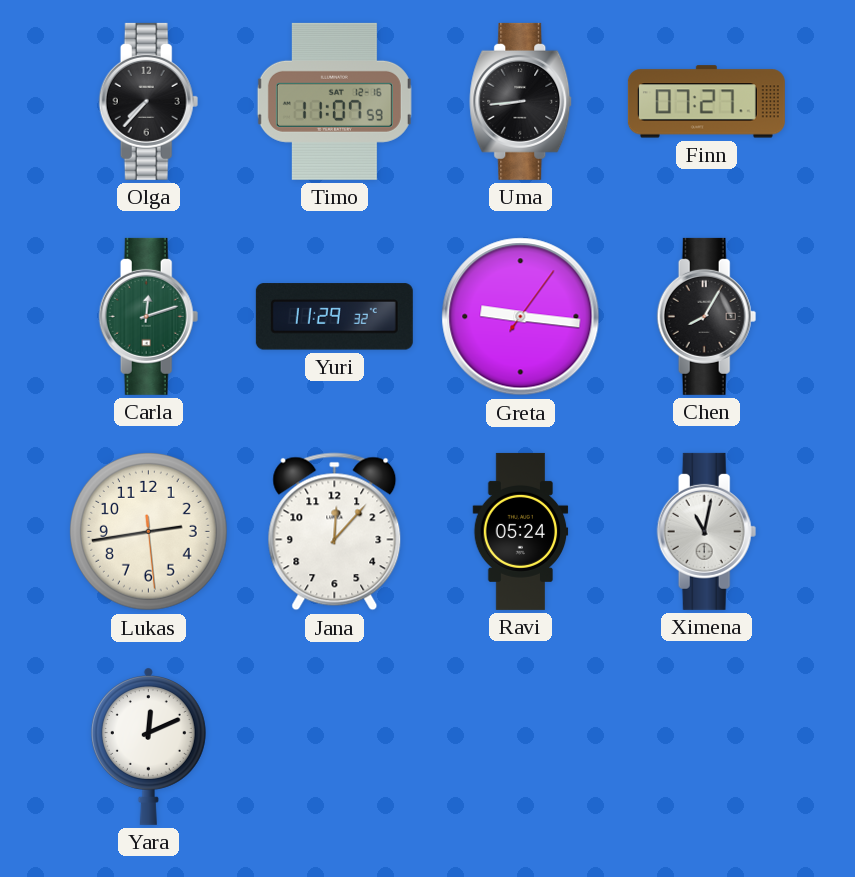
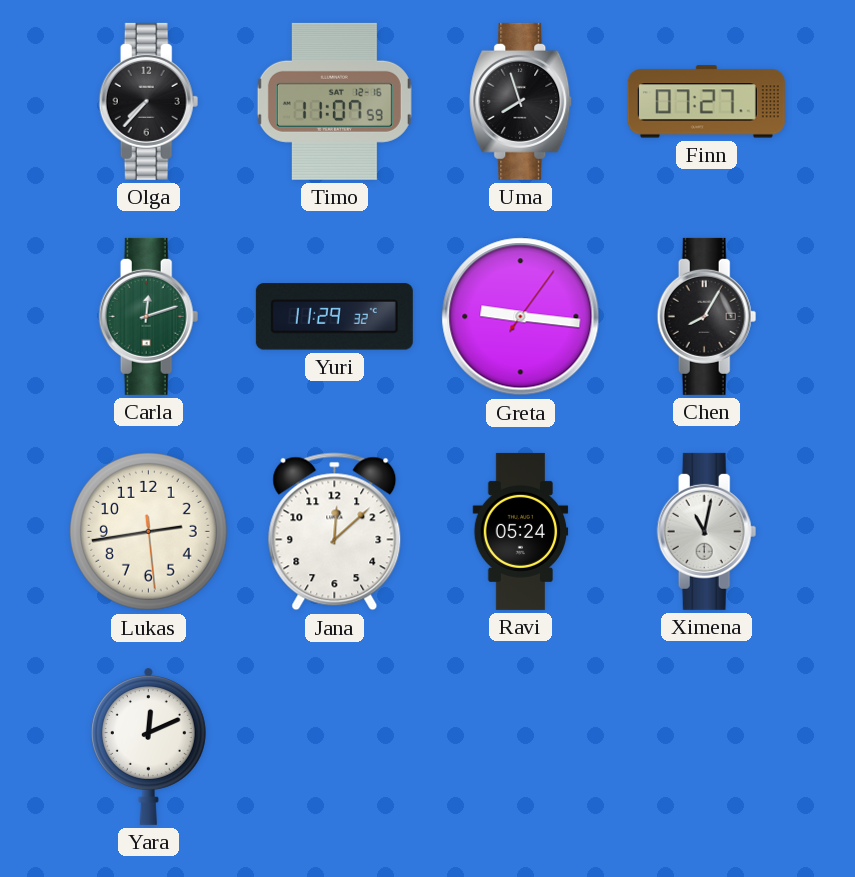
Uma: 8:44 -> 7:57
Jana: 12:07 -> 12:08
